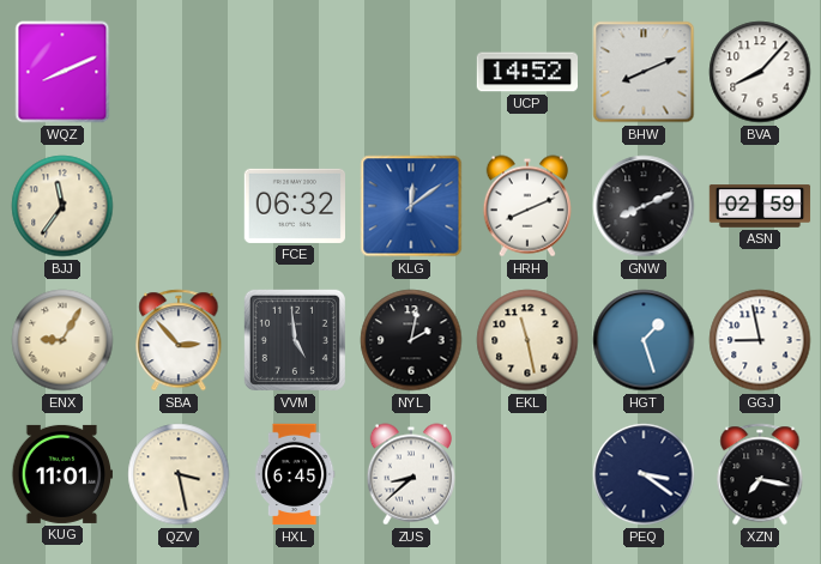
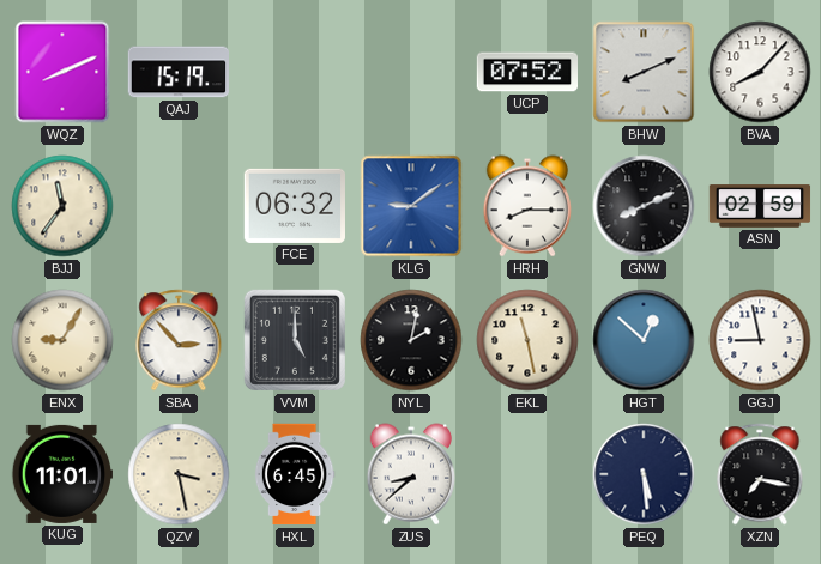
QAJ: none -> 15:19
UCP: 14:52 -> 07:52
KLG: 12:09 -> 9:09
HRH: 8:11 -> 8:15
VVM: 4:59 -> 5:00
HGT: 1:27 -> 12:52
PEQ: 3:21 -> 5:29
